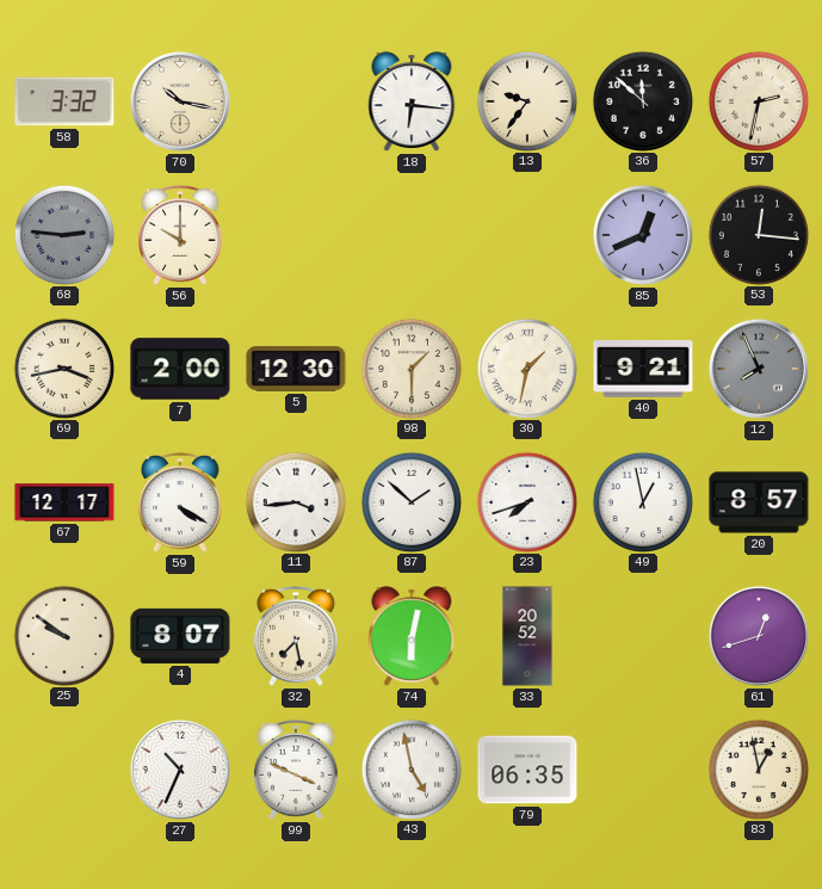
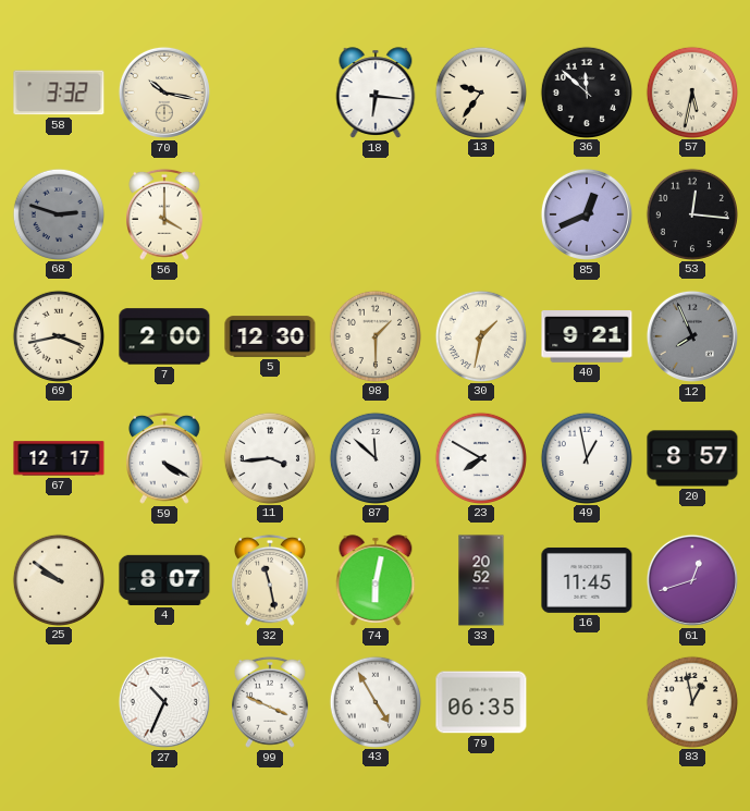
57: 2:32 -> 5:32
68: 2:46 -> 2:48
56: 10:00 -> 4:00
87: 1:52 -> 11:52
23: 7:42 -> 7:50
32: 7:28 -> 11:28
16: none -> 11:45
43: 4:58 -> 4:55
